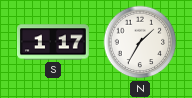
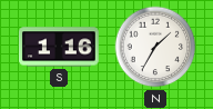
S: 1:17 -> 1:16
